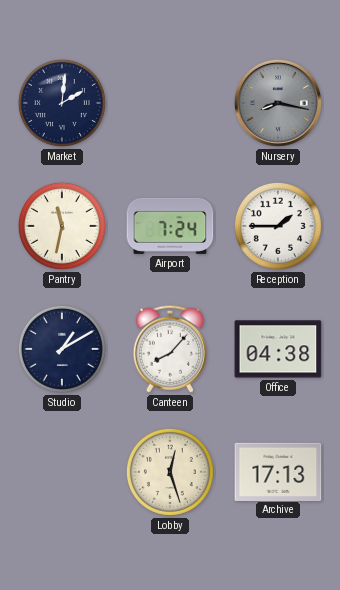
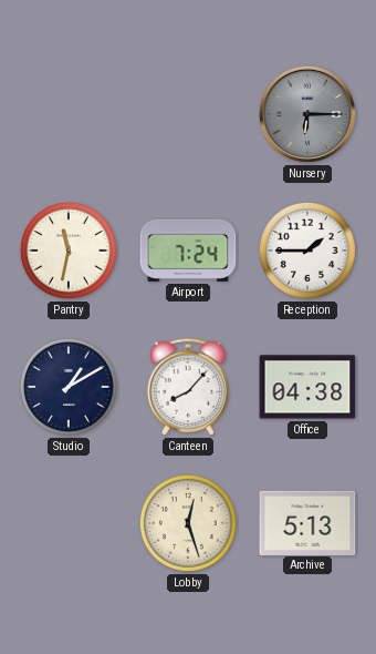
Market: 2:01 -> none
Nursery: 8:17 -> 6:15
Archive: 17:13 -> 5:13
